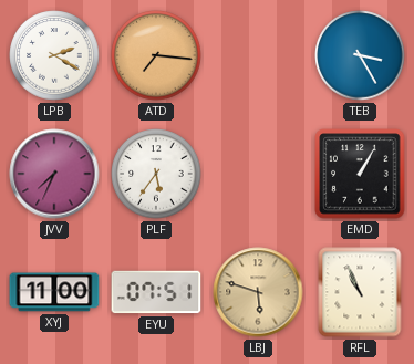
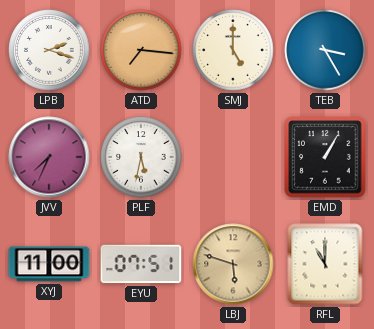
LPB: 2:20 -> 2:18
SMJ: none -> 5:00
PLF: 5:36 -> 5:32
RFL: 10:56 -> 11:00
